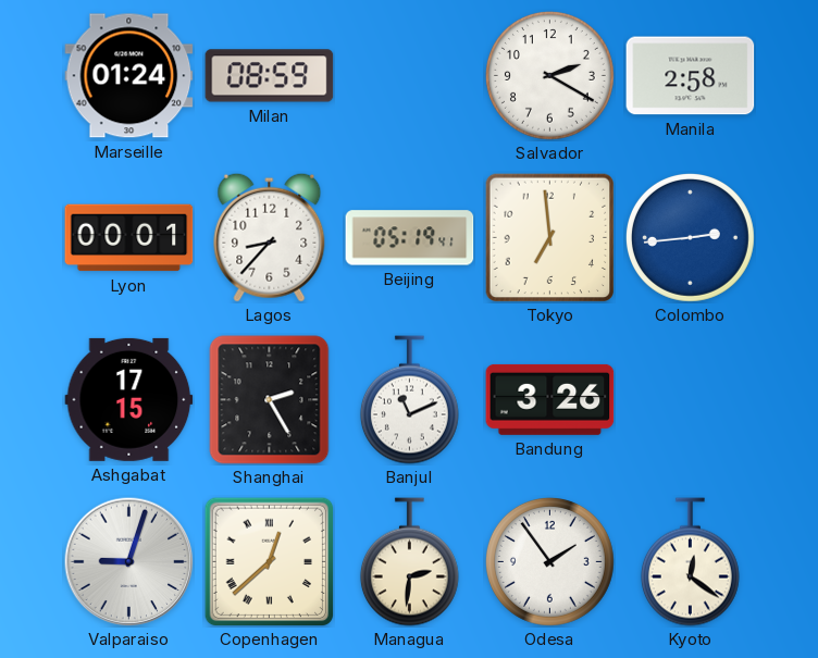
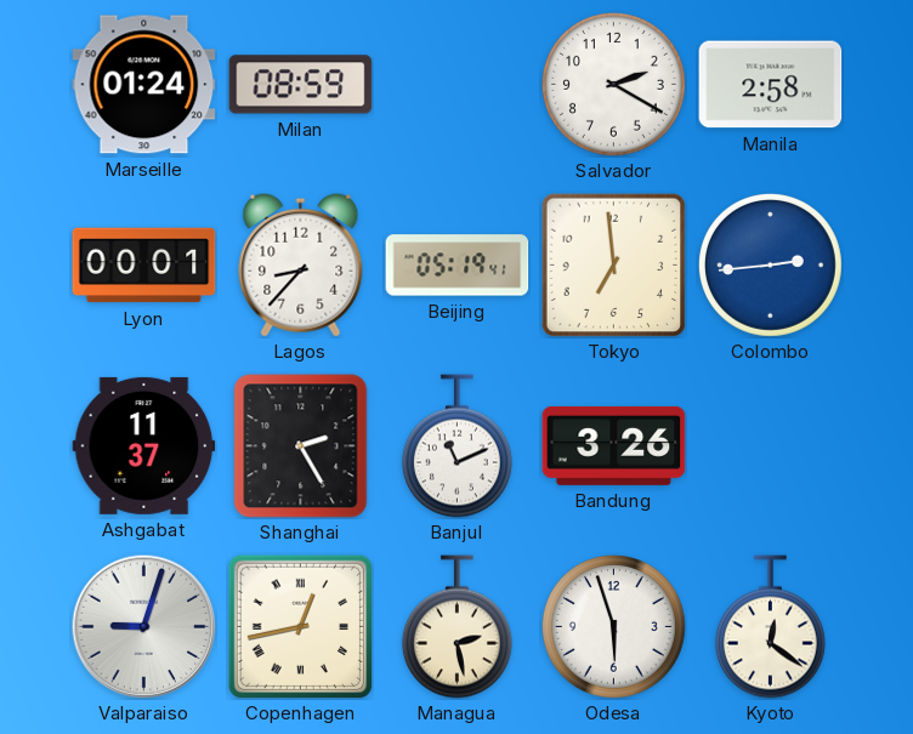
Ashgabat: 17:15 -> 11:37
Copenhagen: 12:38 -> 12:43
Managua: 2:31 -> 2:28
Odesa: 1:54 -> 5:57
